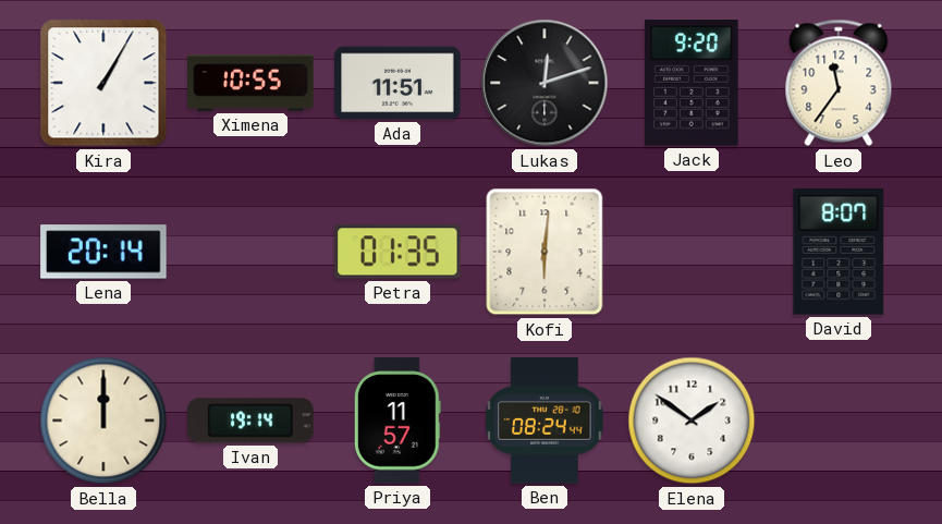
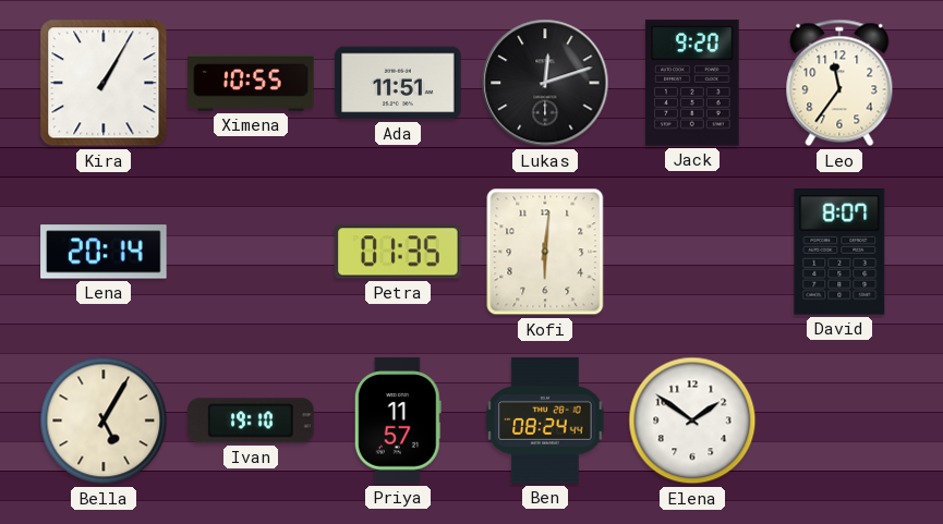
Bella: 12:00 -> 5:05
Ivan: 19:14 -> 19:10
